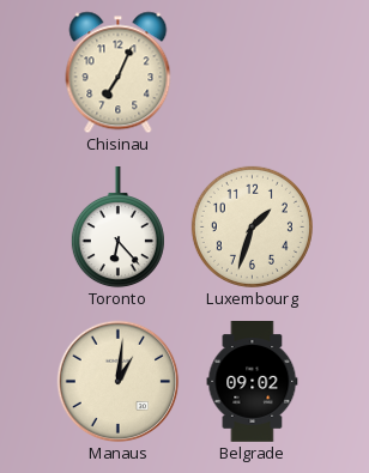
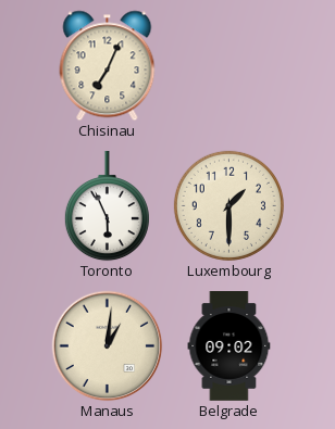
Toronto: 6:23 -> 5:56
Luxembourg: 1:33 -> 1:30
